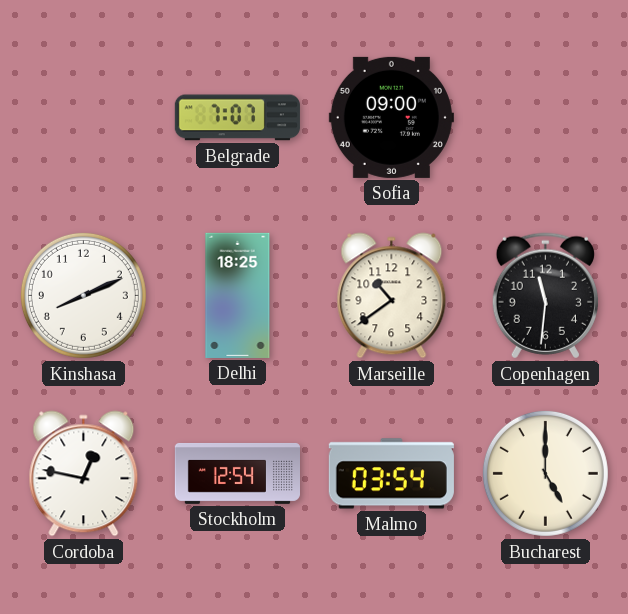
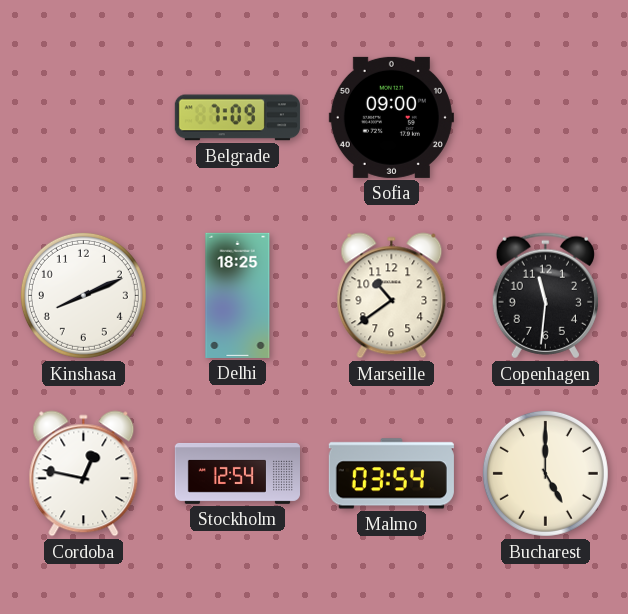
Belgrade: 7:07 -> 7:09
